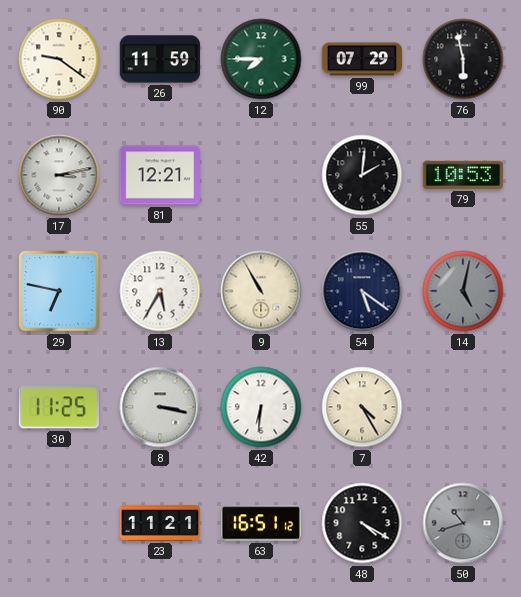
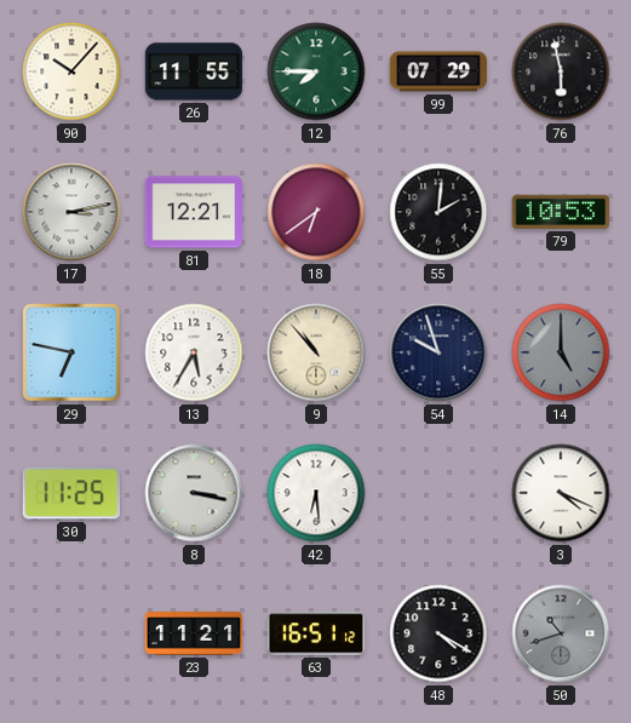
90: 9:21 -> 10:07
26: 11:59 -> 11:55
18: none -> 6:39
9: 10:55 -> 10:53
54: 5:21 -> 9:57
14: 5:02 -> 5:00
42: 6:31 -> 6:29
7: 4:25 -> none
3: none -> 4:19
